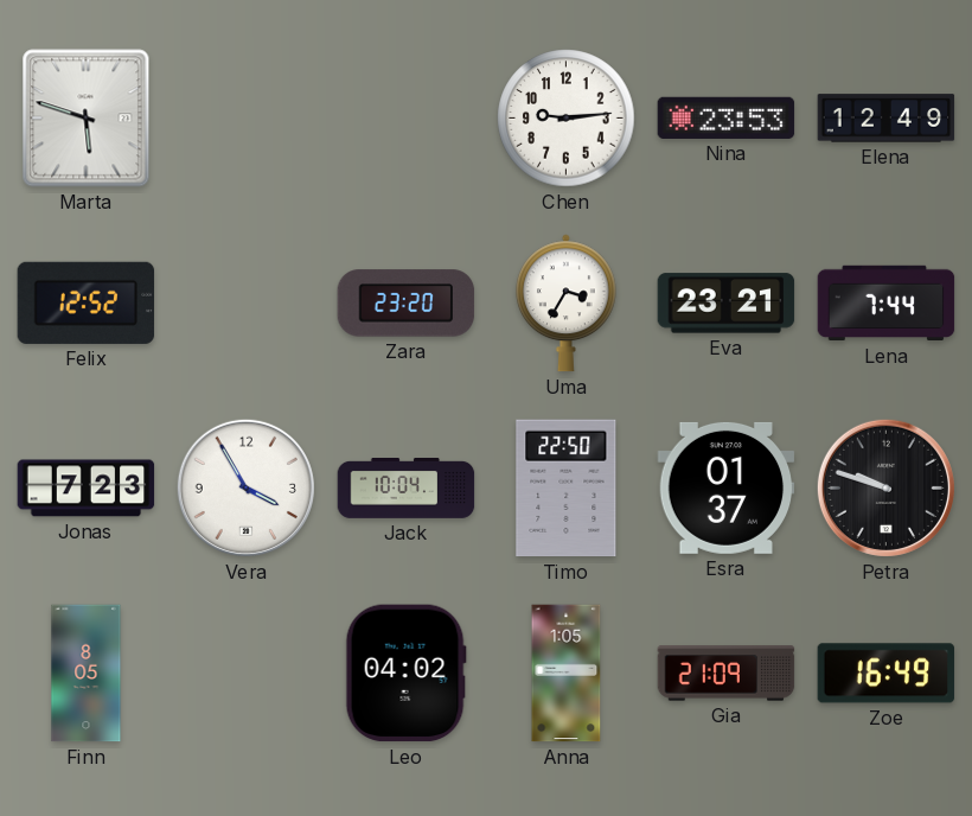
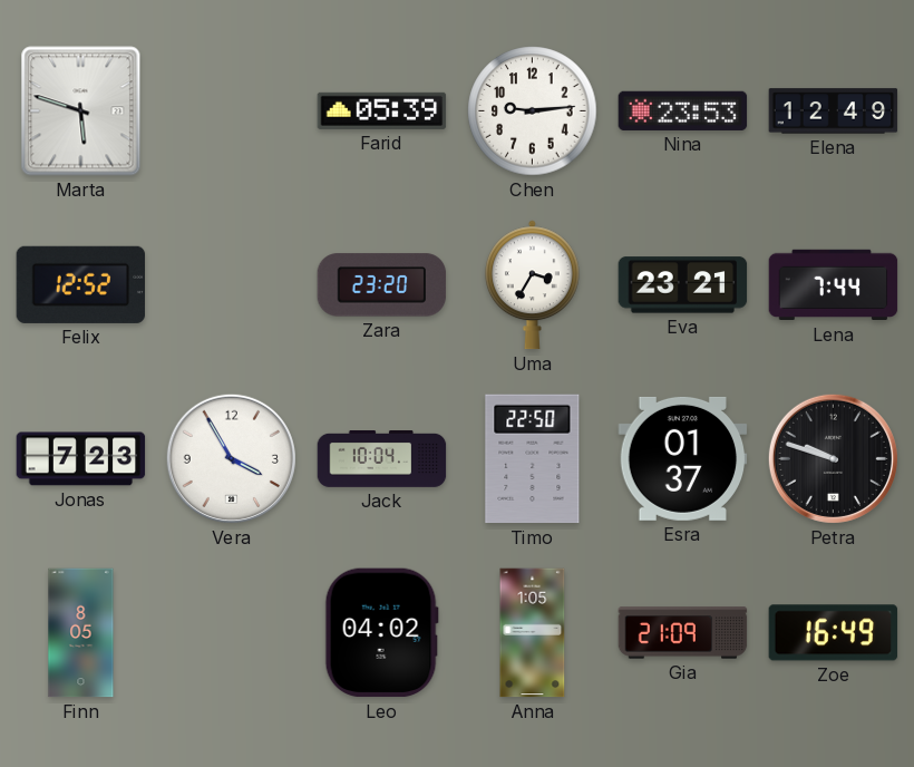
Farid: none -> 05:39
